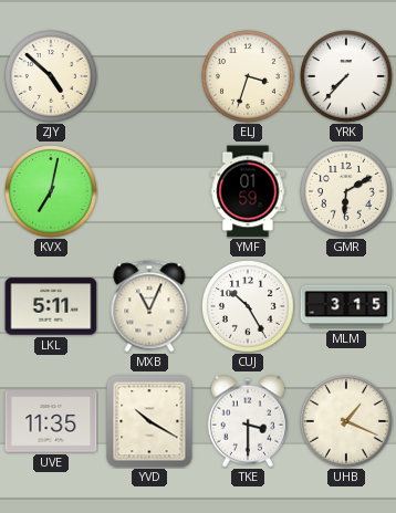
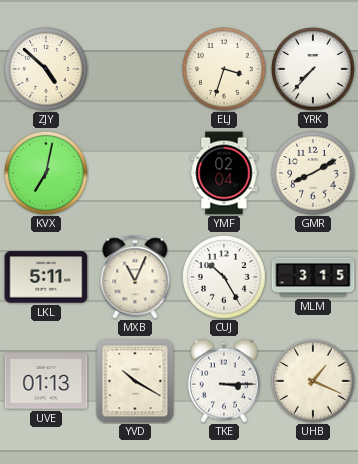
YMF: 01:59 -> 02:04
GMR: 6:10 -> 8:10
UVE: 11:35 -> 01:13
TKE: 3:30 -> 3:15
